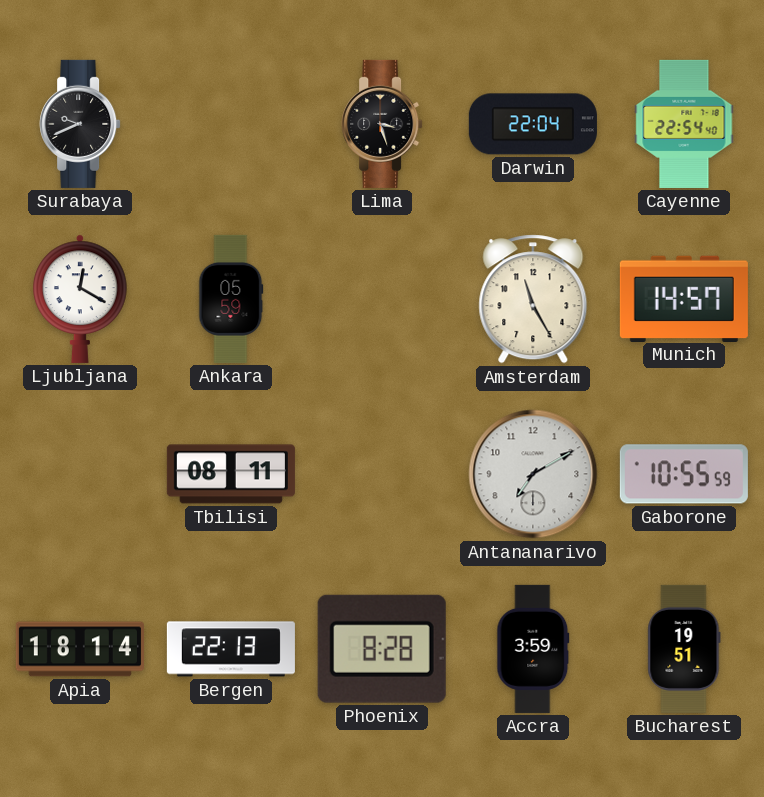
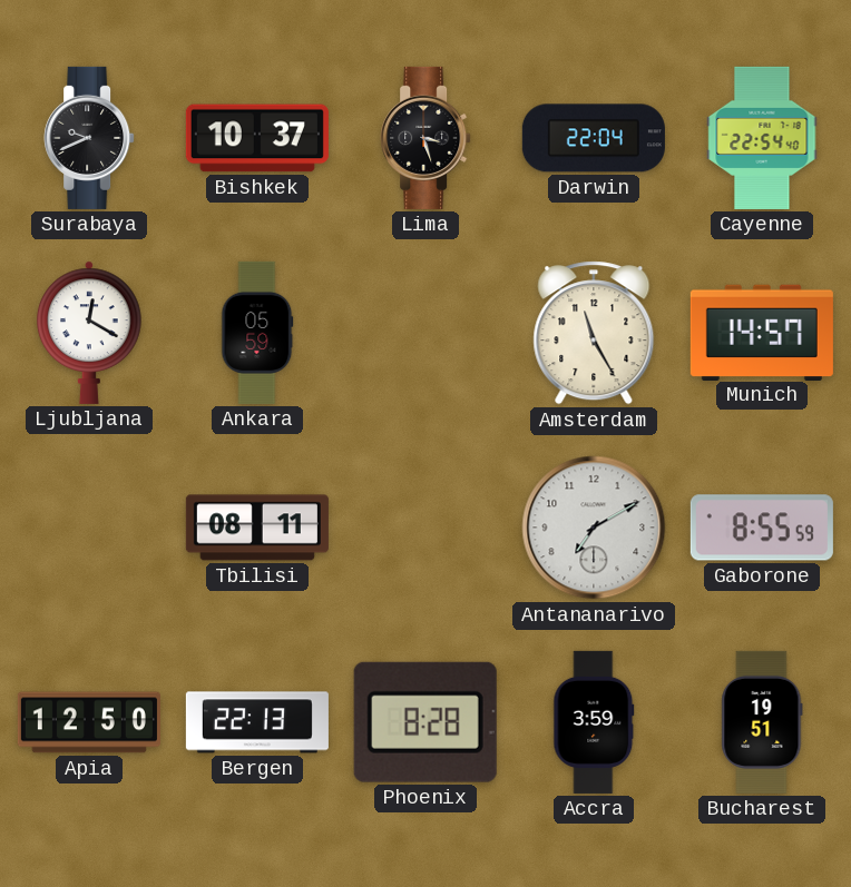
Bishkek: none -> 10:37
Gaborone: 10:55 -> 8:55
Apia: 18:14 -> 12:50
